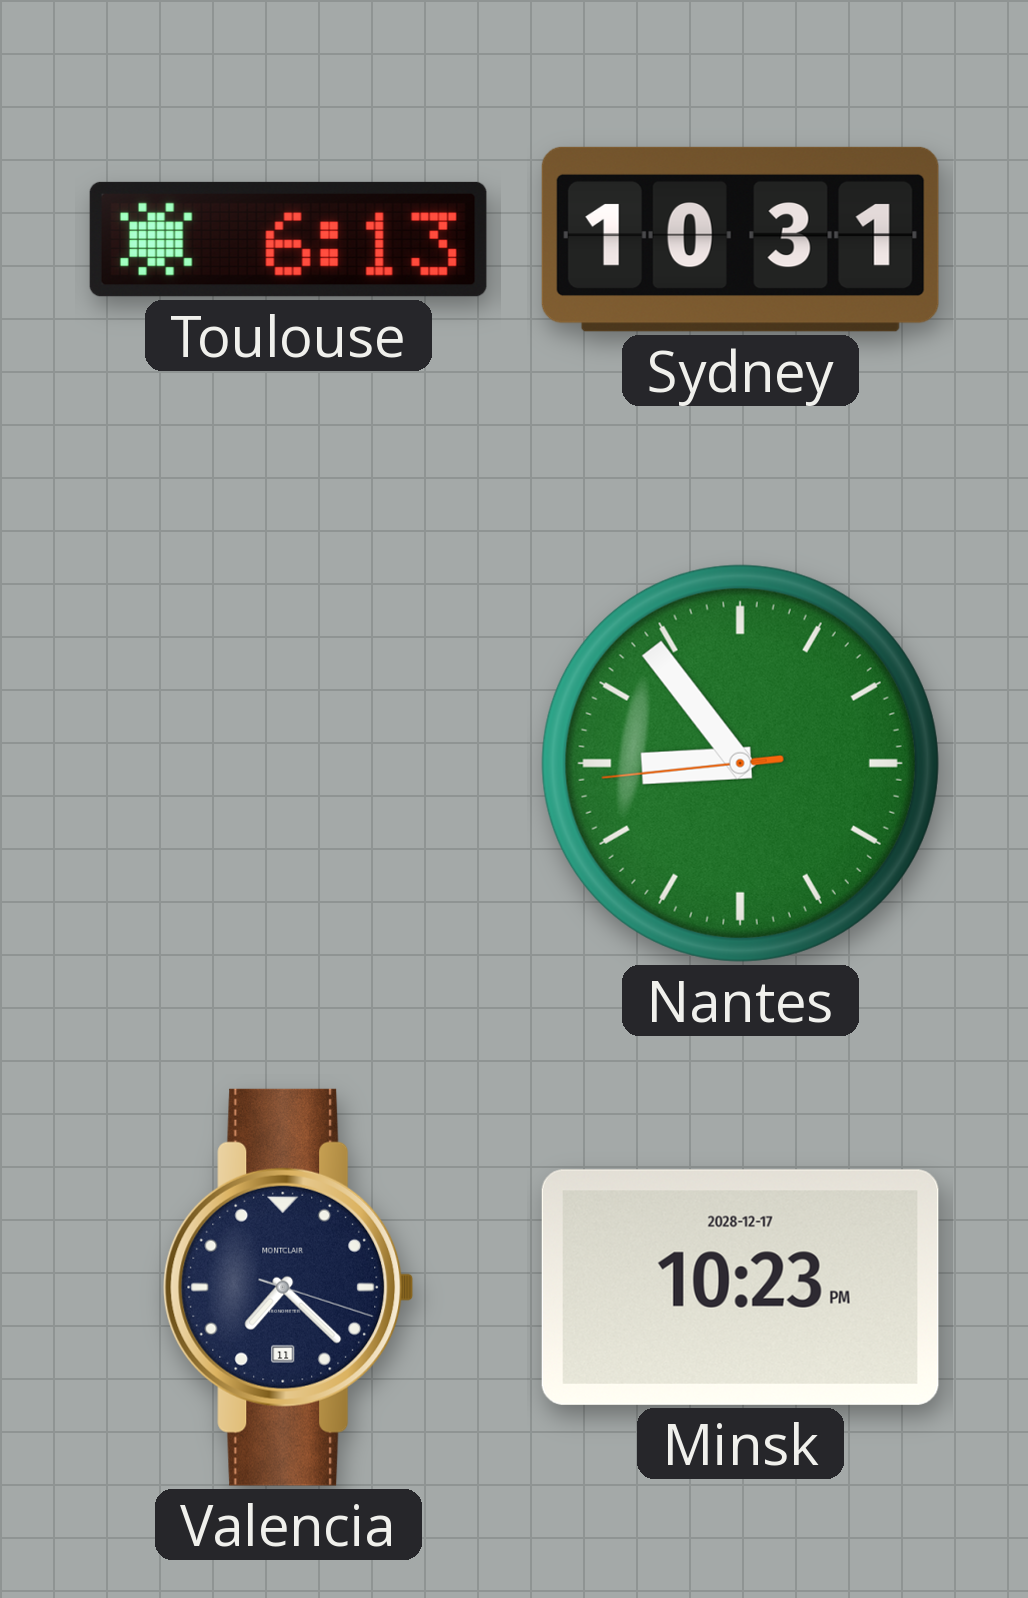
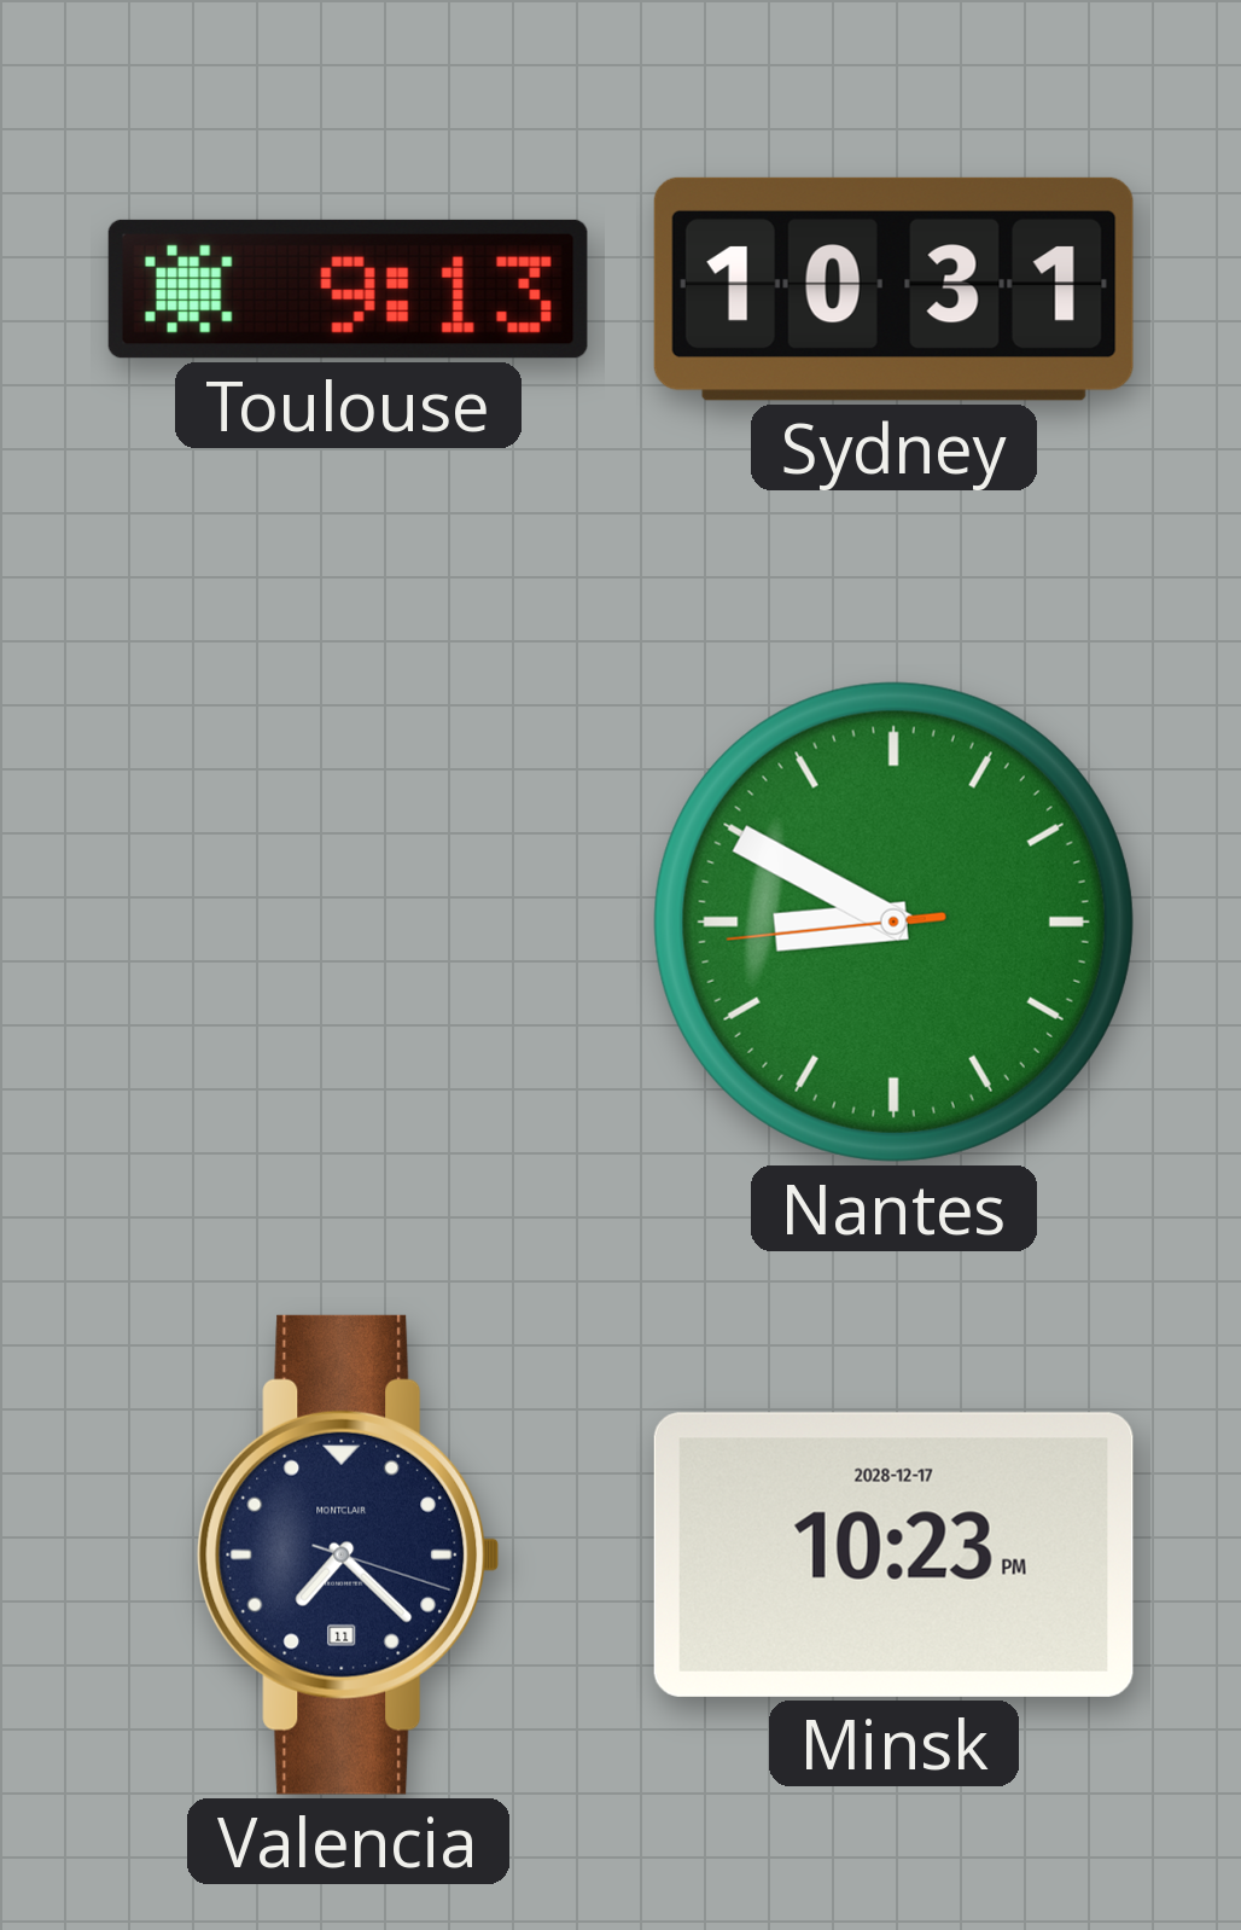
Toulouse: 6:13 -> 9:13
Nantes: 8:53 -> 8:49
